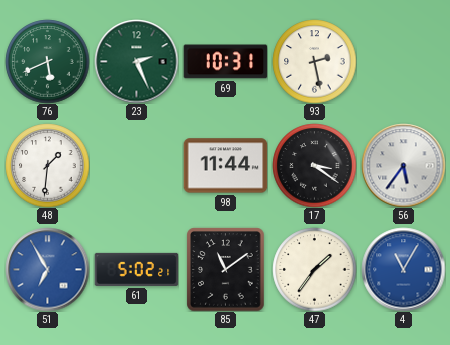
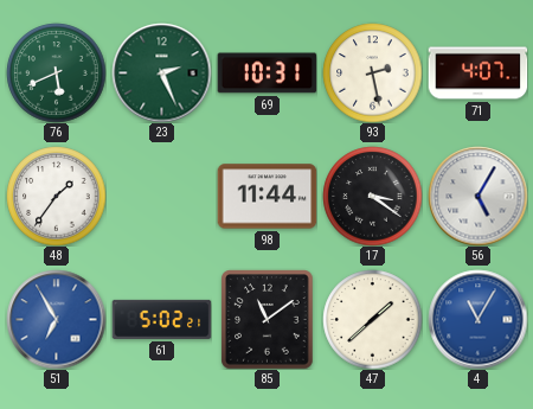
71: none -> 4:07
48: 1:31 -> 1:36
56: 5:36 -> 5:05
47: 1:36 -> 1:38
